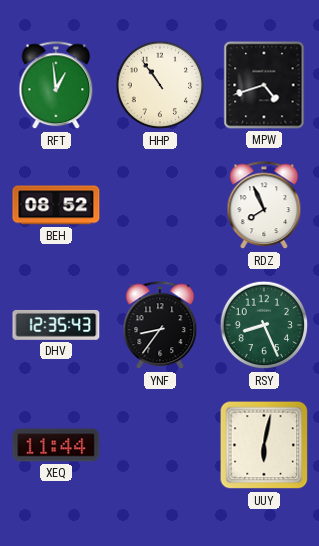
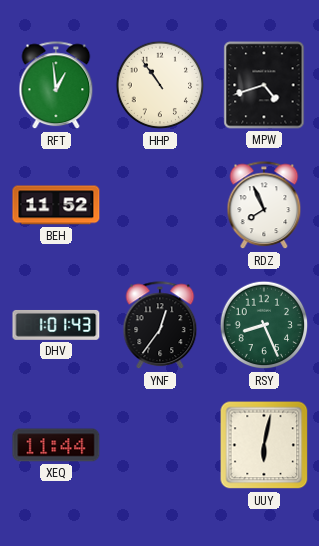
BEH: 08:52 -> 11:52
DHV: 12:35 -> 1:01
YNF: 8:36 -> 12:36
